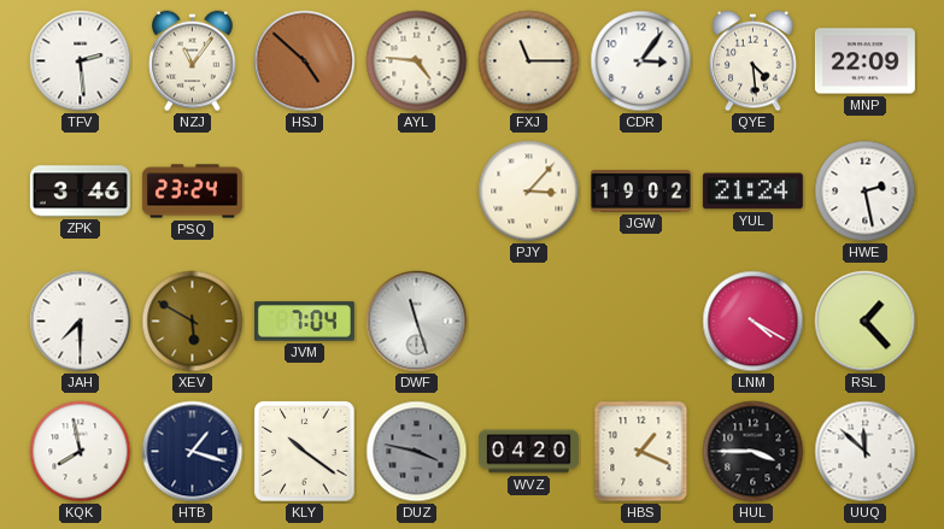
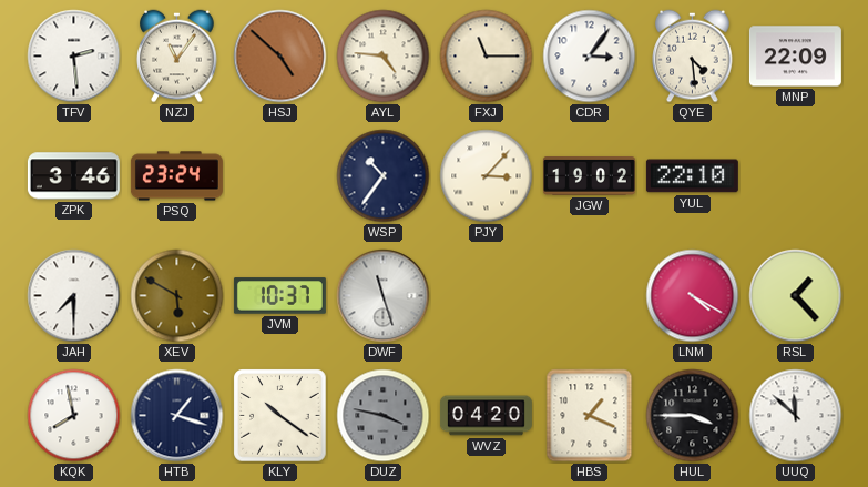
WSP: none -> 10:36
YUL: 21:24 -> 22:10
HWE: 2:28 -> none
JVM: 7:04 -> 10:37
